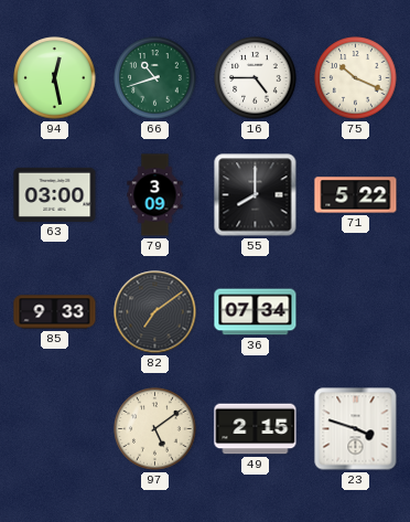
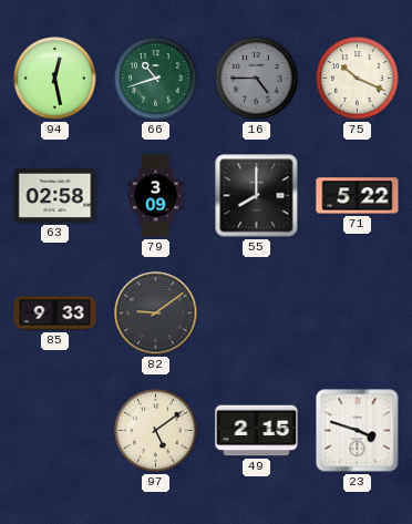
16 dial: white -> grey
63: 03:00 -> 02:58
82: 7:09 -> 9:09
36: 07:34 -> none
